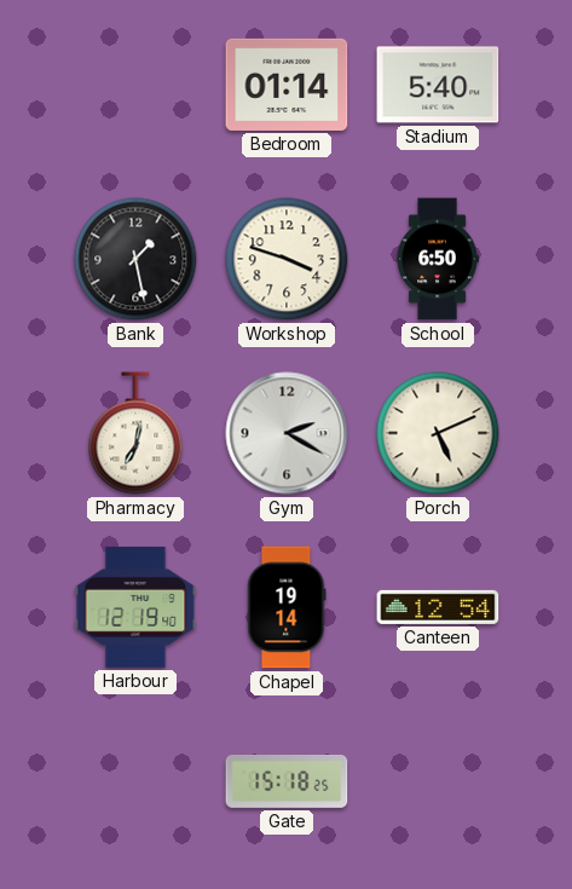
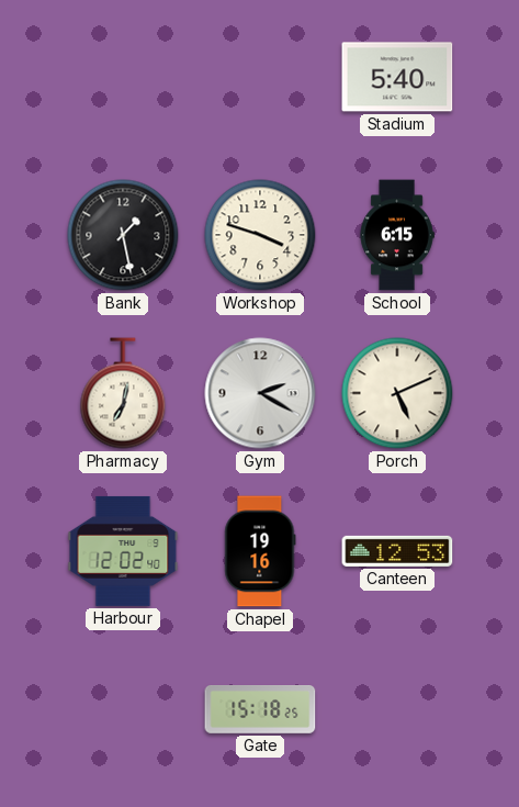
Bedroom: 01:14 -> none
School: 6:50 -> 6:15
Harbour: 12:19 -> 12:02
Chapel: 19:14 -> 19:16
Canteen: 12:54 -> 12:53
